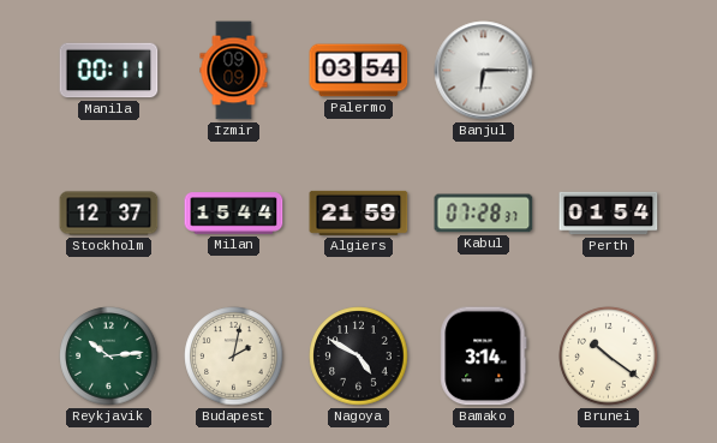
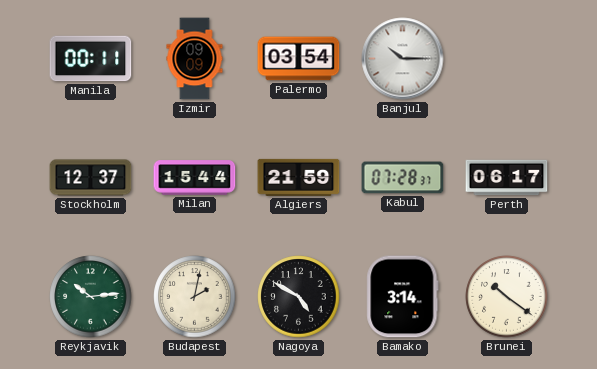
Banjul: 6:15 -> 10:15
Perth: 01:54 -> 06:17
